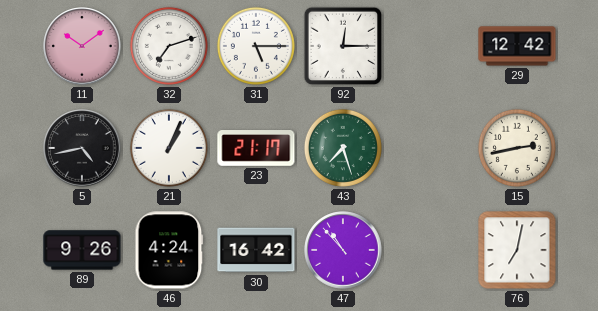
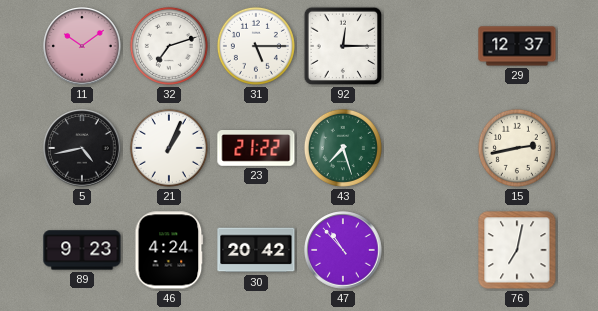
29: 12:42 -> 12:37
23: 21:17 -> 21:22
89: 9:26 -> 9:23
30: 16:42 -> 20:42
